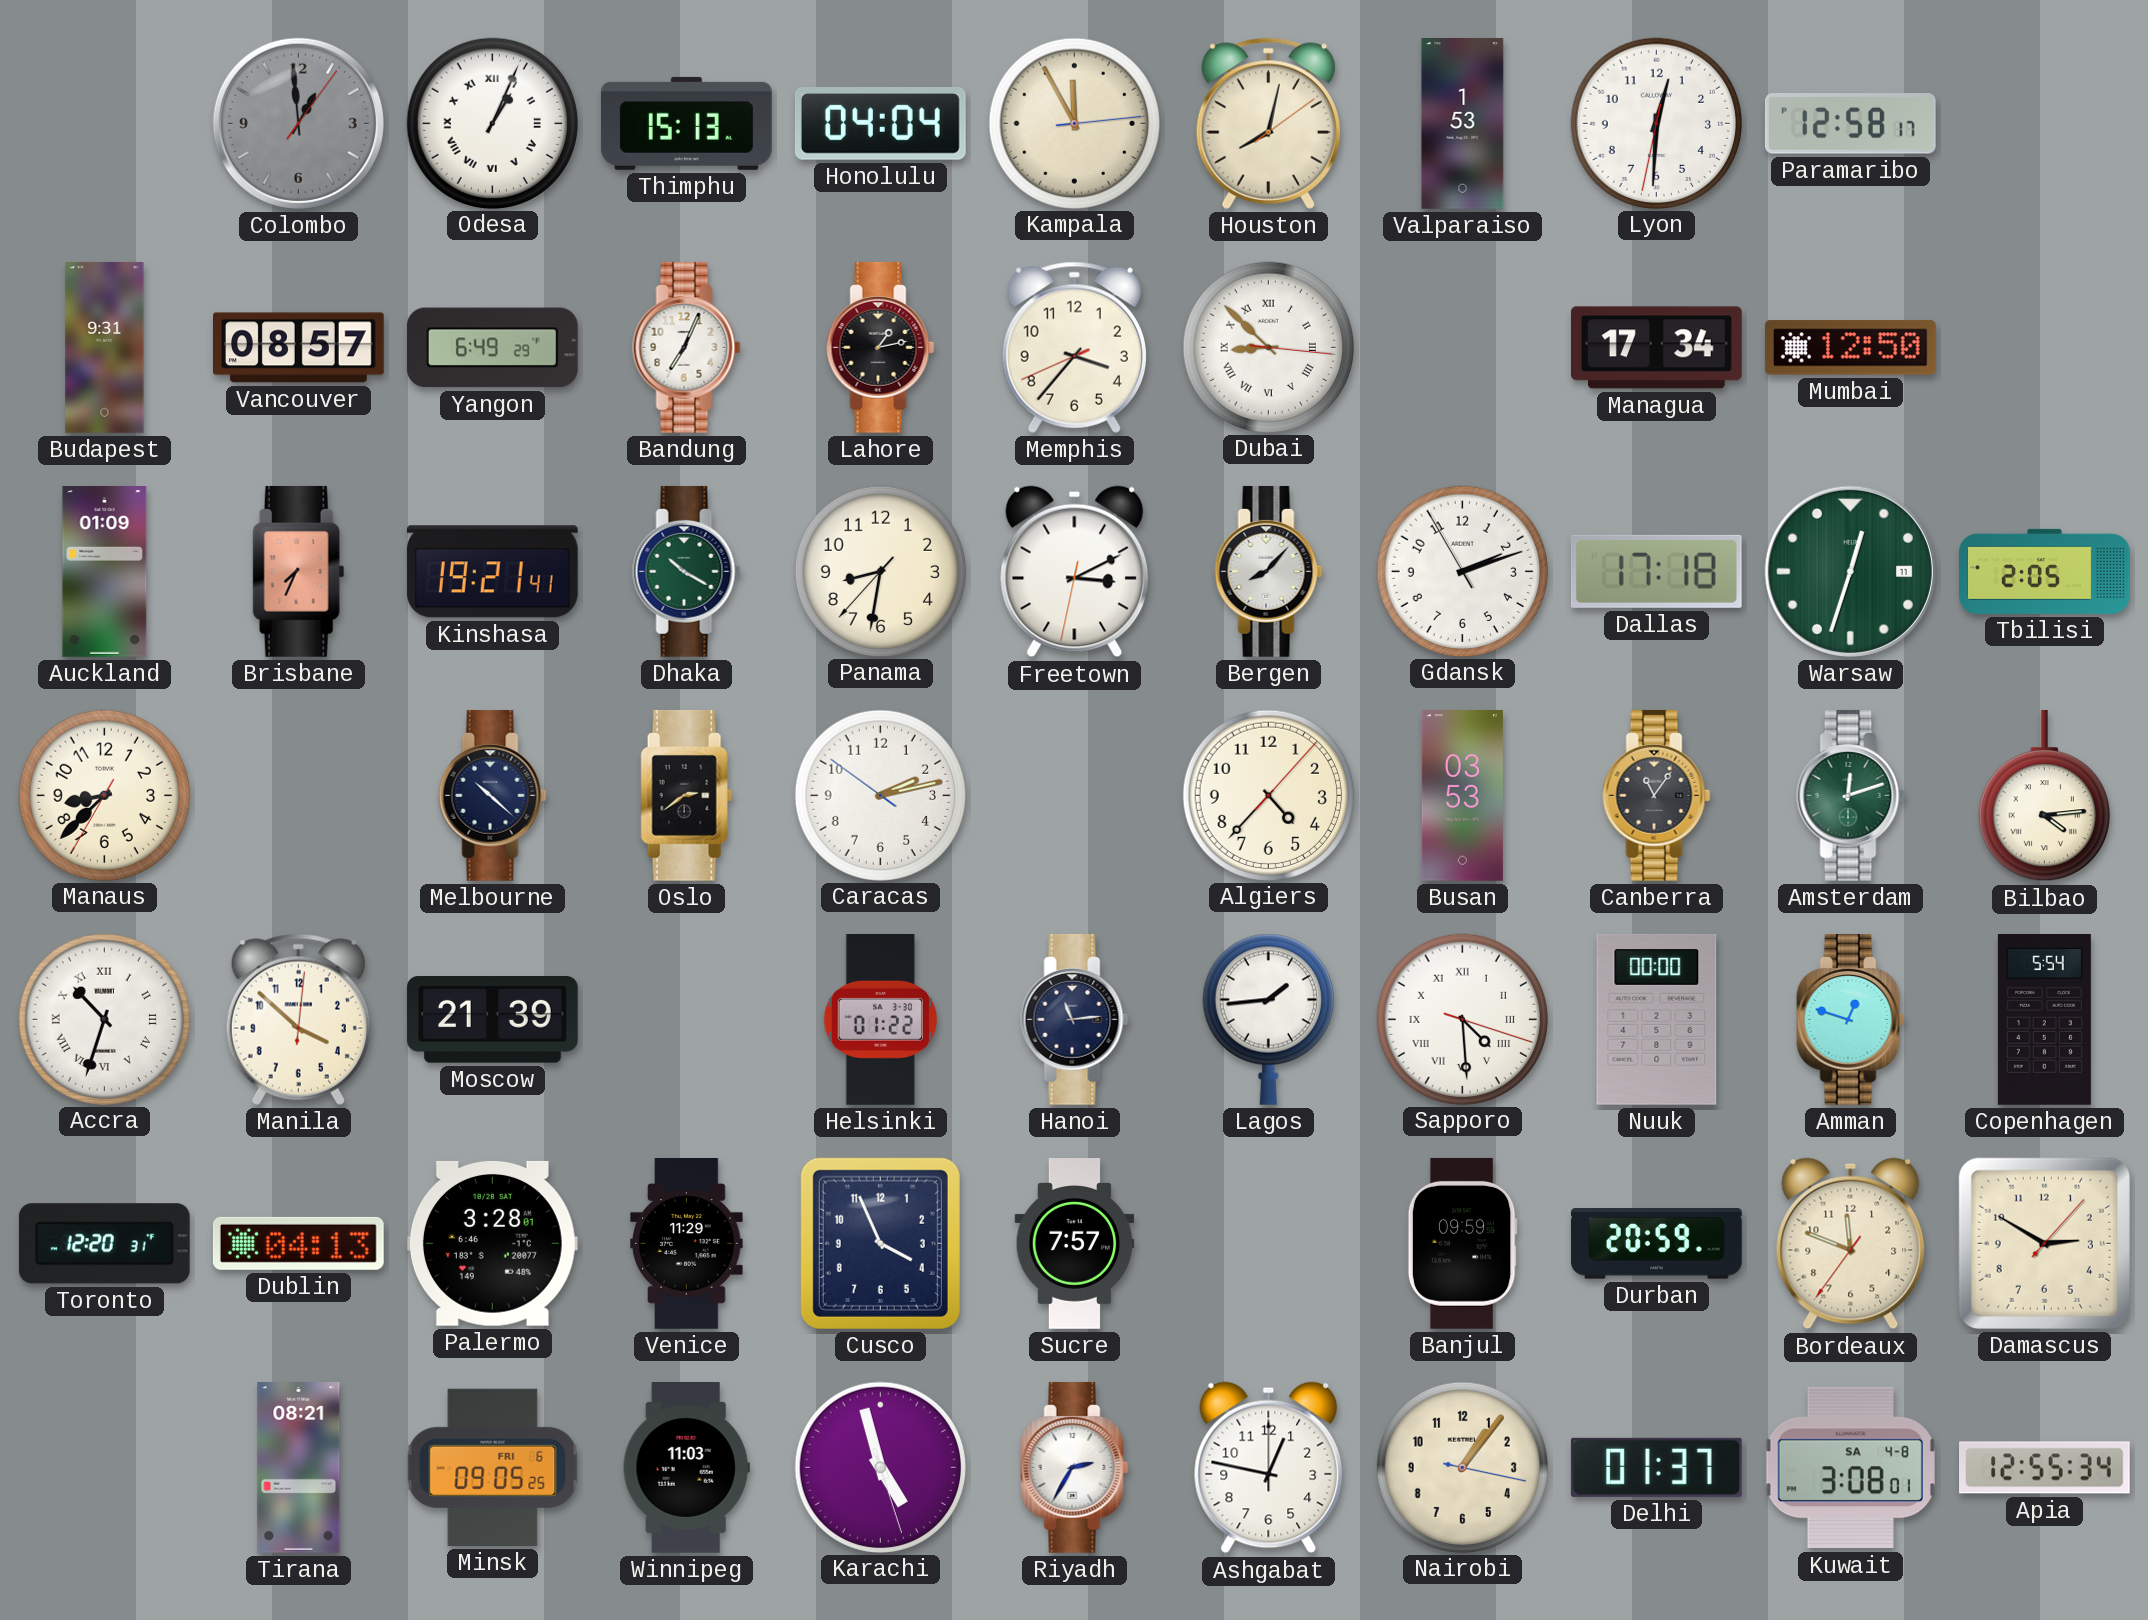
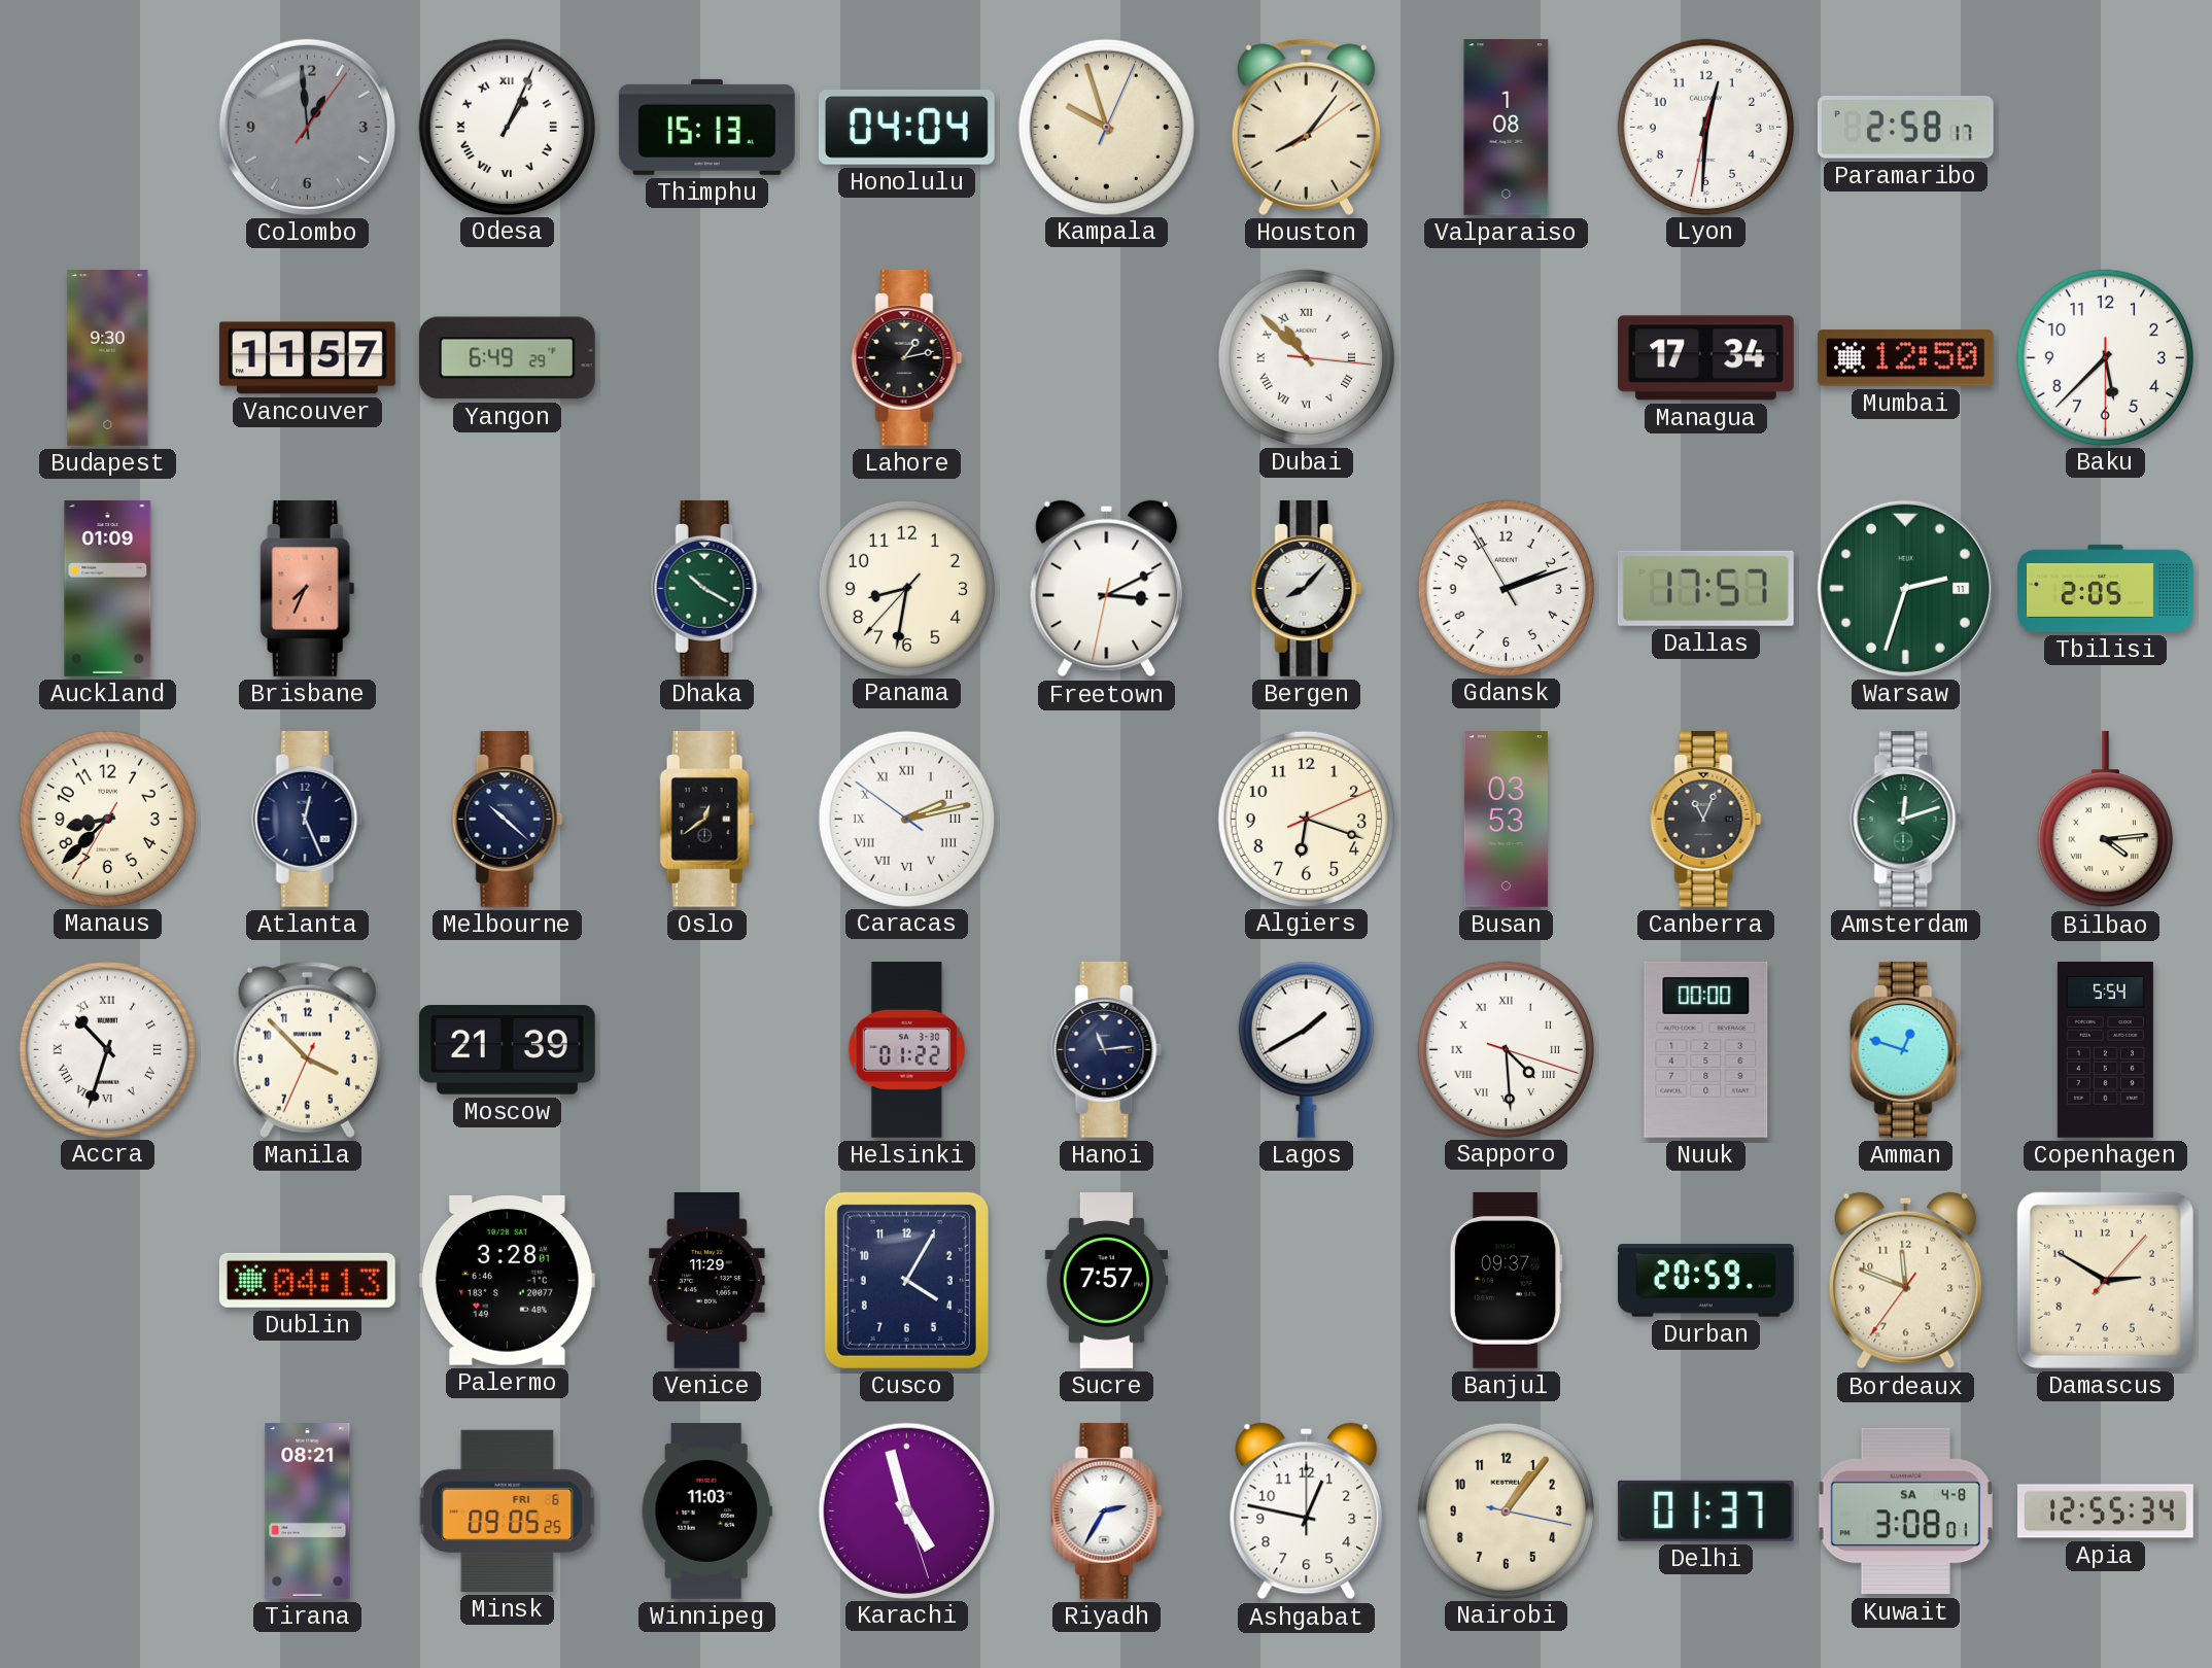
Kampala: 11:55 -> 9:57
Houston: 8:02 -> 8:06
Valparaiso: 1:53 -> 1:08
Paramaribo: 12:58 -> 2:58
Budapest: 9:31 -> 9:30
Vancouver: 08:57 -> 11:57
Bandung: 7:04 -> none
Memphis: 3:36 -> none
Dubai: 8:52 -> 10:52
Baku: none -> 5:37
Kinshasa: 19:21 -> none
Dallas: 17:18 -> 17:57
Warsaw: 12:33 -> 2:33
Atlanta: none -> 12:26
Oslo: 2:39 -> 12:39
Caracas numerals: Arabic -> Roman
Algiers: 4:37 -> 6:18
Canberra: 11:06 -> 11:04
Manila: 3:52:01 -> 3:52:34
Lagos: 1:44 -> 1:40
Toronto: 12:20 -> none
Cusco: 3:56 -> 4:05
Banjul: 09:59 -> 09:37
